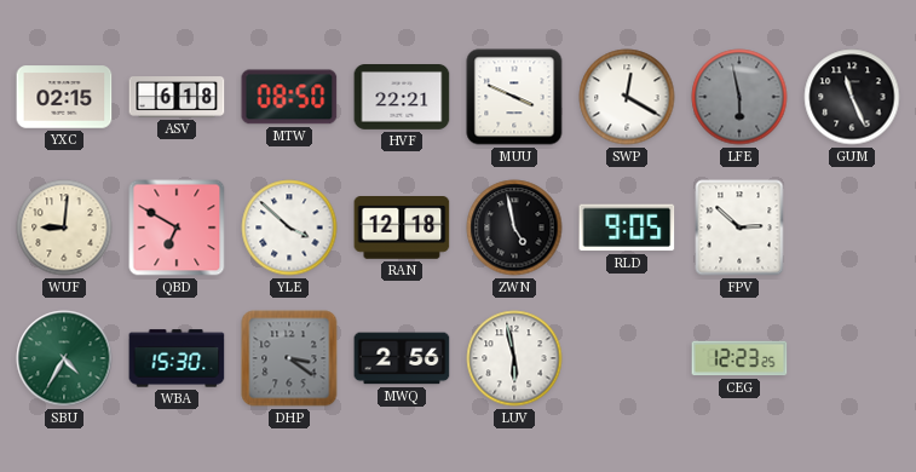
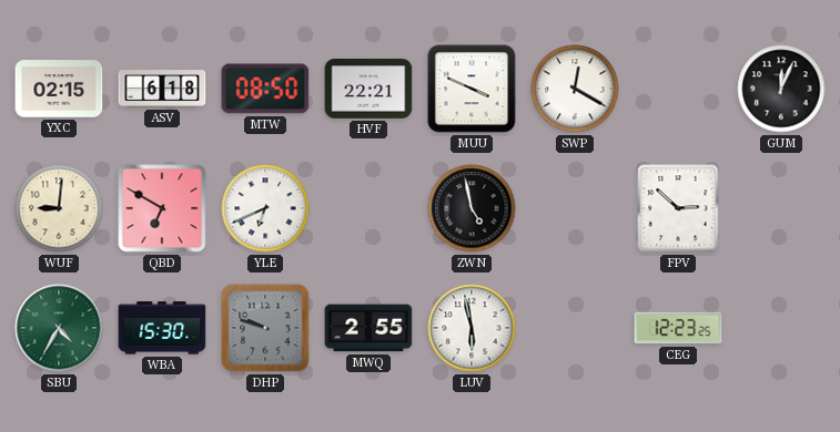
LFE: 5:58 -> none
GUM: 11:26 -> 12:04
YLE: 3:52 -> 6:41
RAN: 12:18 -> none
RLD: 9:05 -> none
DHP: 3:21 -> 9:48
MWQ: 2:56 -> 2:55
